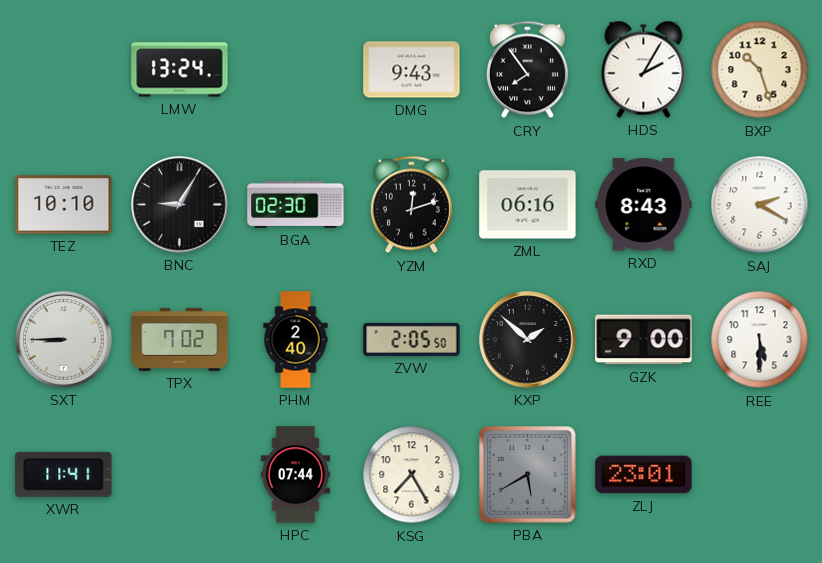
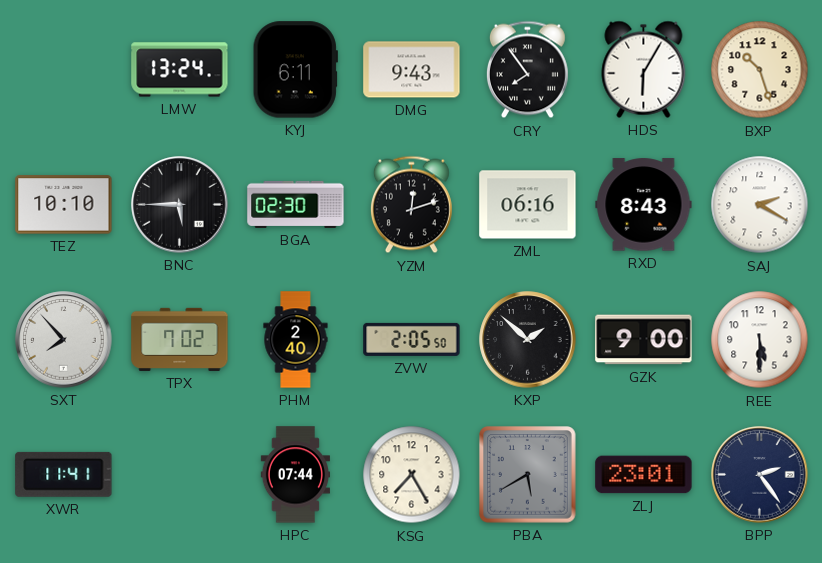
KYJ: none -> 6:11
HDS: 2:05 -> 6:05
BNC: 9:05 -> 5:45
SXT: 8:45 -> 7:53
BPP: none -> 2:24
